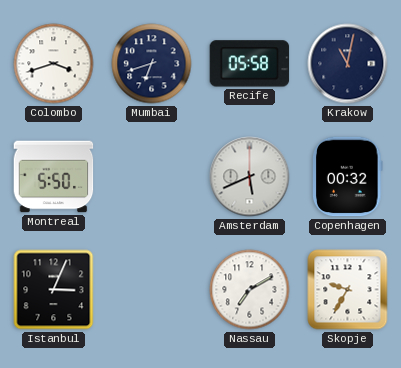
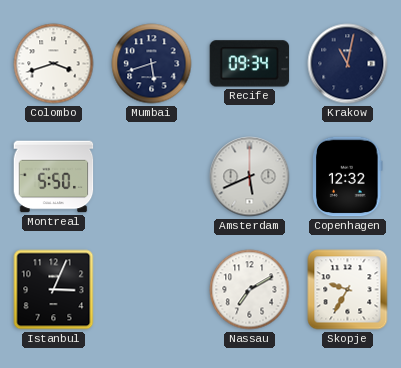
Mumbai: 6:42 -> 5:42
Recife: 05:58 -> 09:34
Copenhagen: 00:32 -> 12:32
